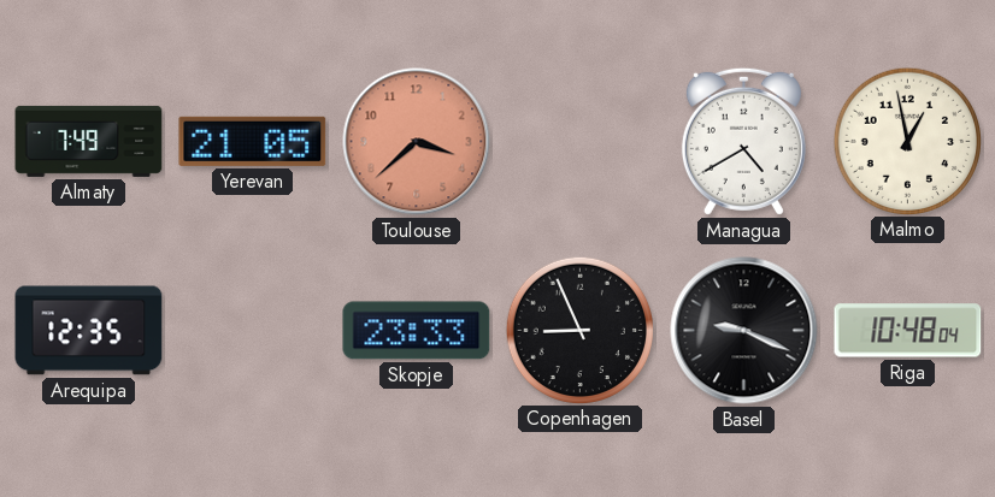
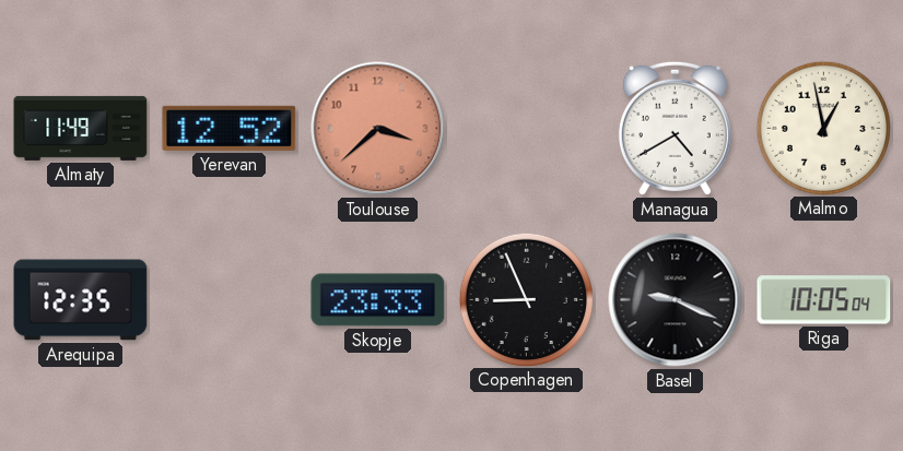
Almaty: 7:49 -> 11:49
Yerevan: 21:05 -> 12:52
Riga: 10:48 -> 10:05
